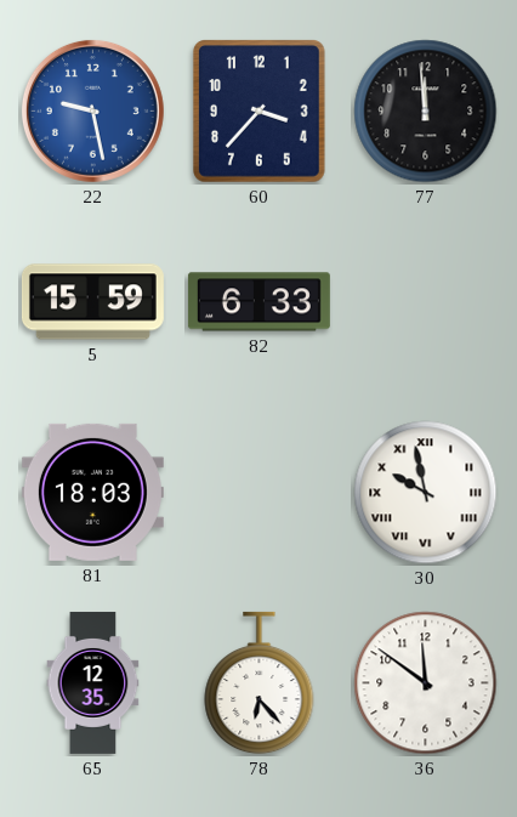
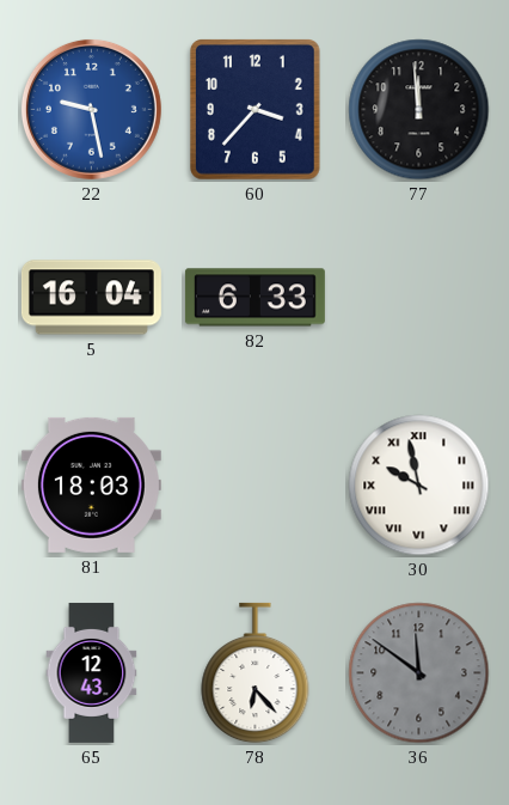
5: 15:59 -> 16:04
65: 12:35 -> 12:43
36 dial: white -> grey
